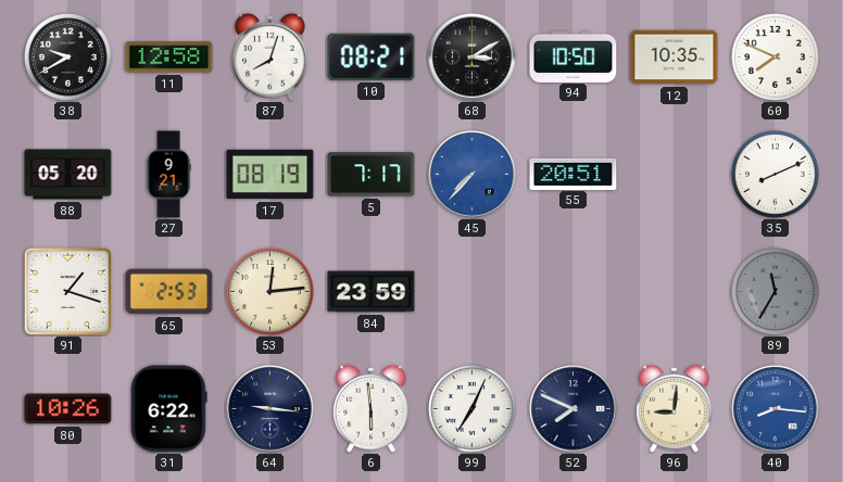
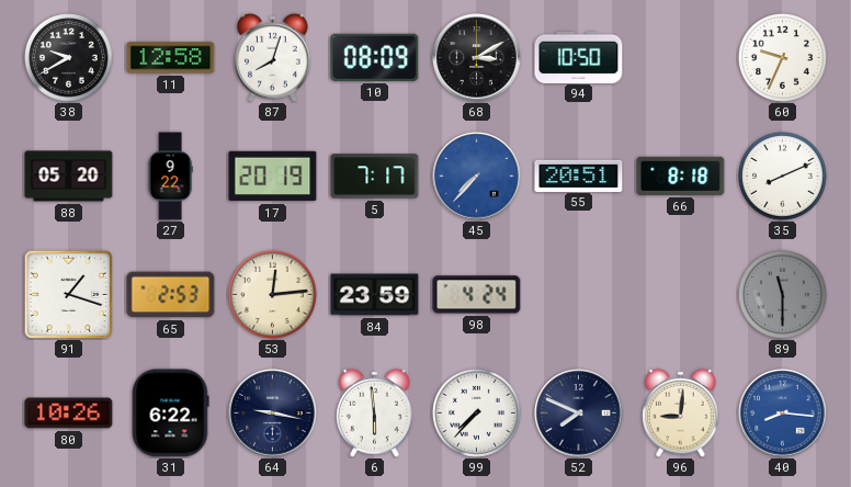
10: 08:21 -> 08:09
12: 10:35 -> none
60: 7:49 -> 9:34
27: 9:21 -> 9:22
17: 08:19 -> 20:19
66: none -> 8:18
98: none -> 4:24
89: 11:35 -> 11:30
64: 9:16 -> 9:17
99: 7:04 -> 7:37
